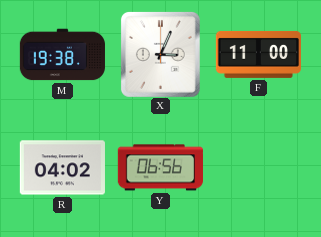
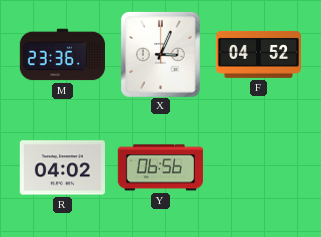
M: 19:38 -> 23:36
F: 11:00 -> 04:52
